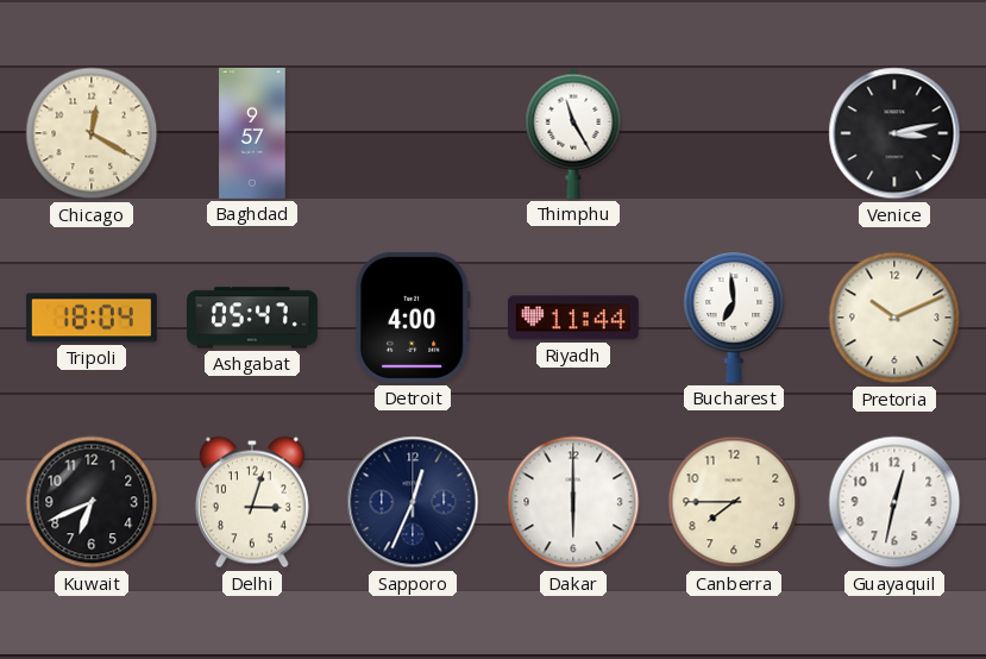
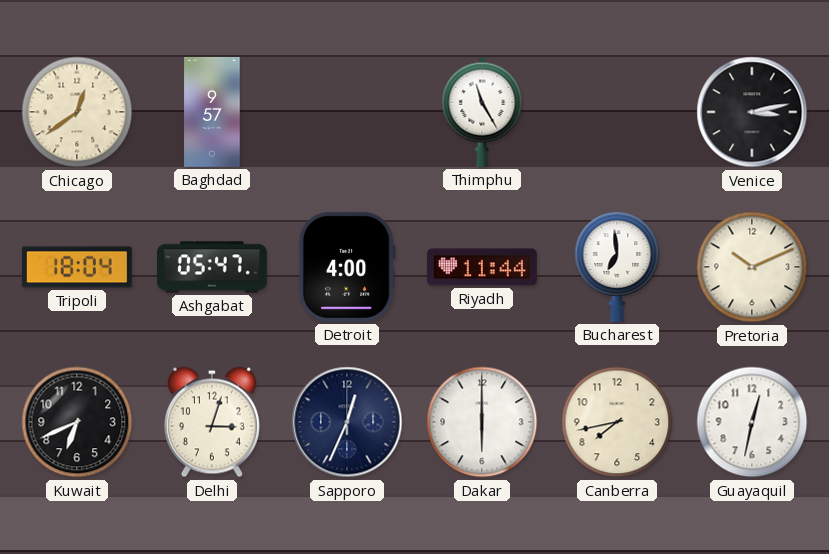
Chicago: 12:20 -> 12:39
Canberra: 7:45 -> 7:43
